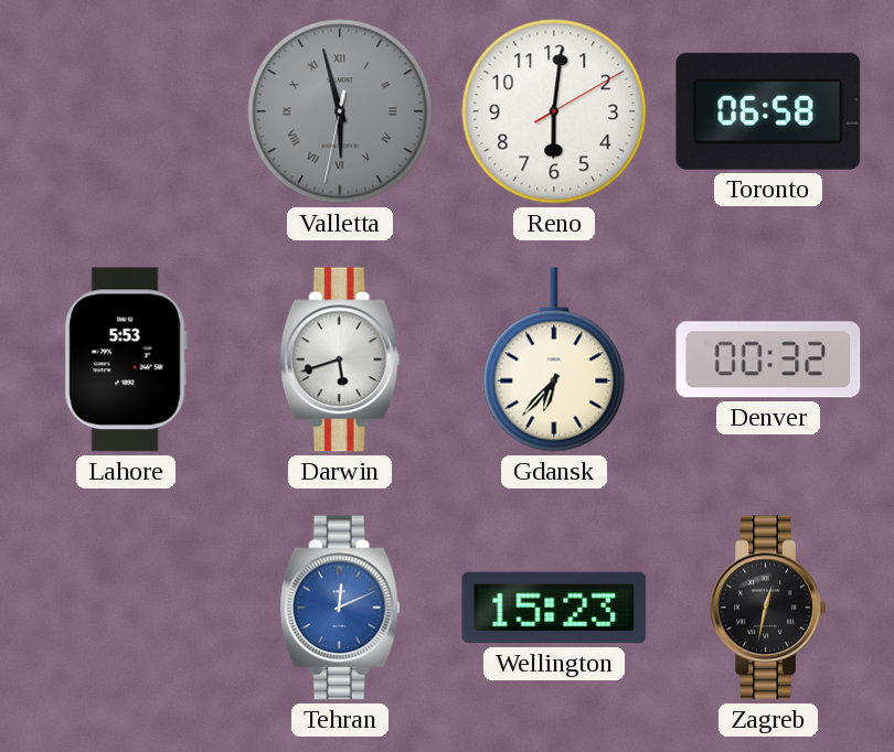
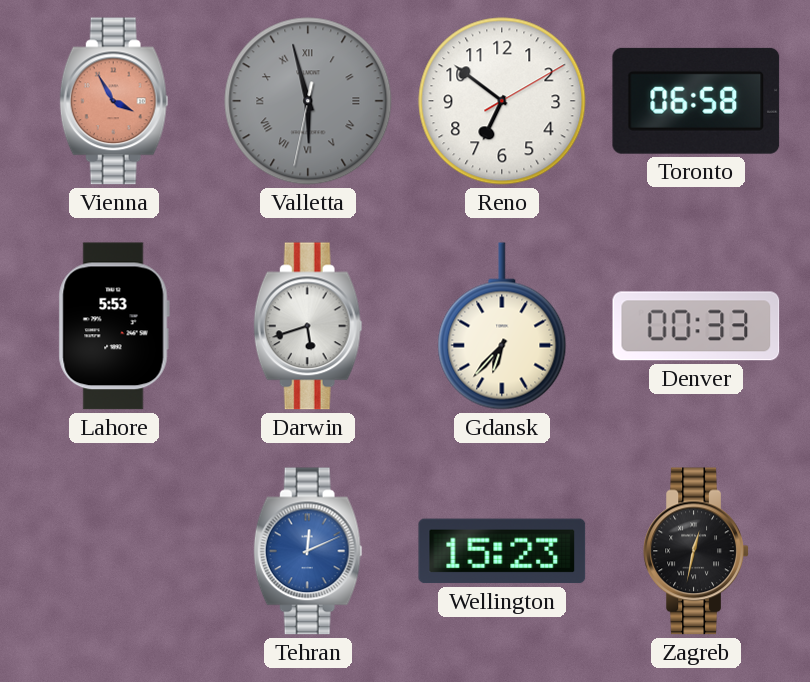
Vienna: none -> 3:55
Reno: 6:01 -> 6:51
Denver: 00:32 -> 00:33
